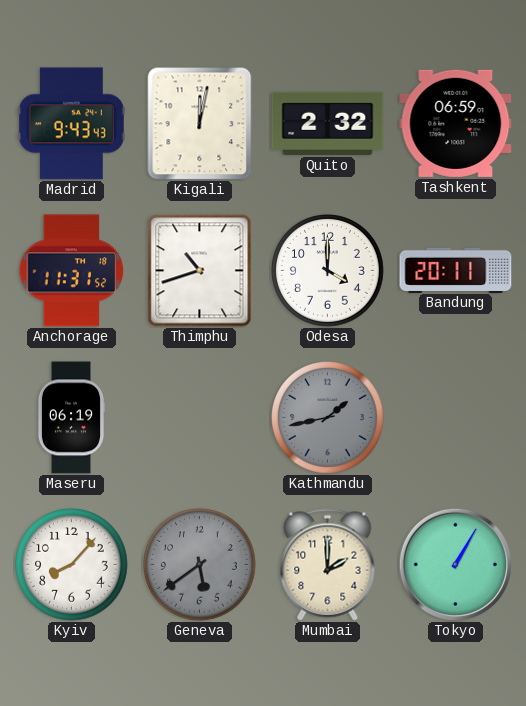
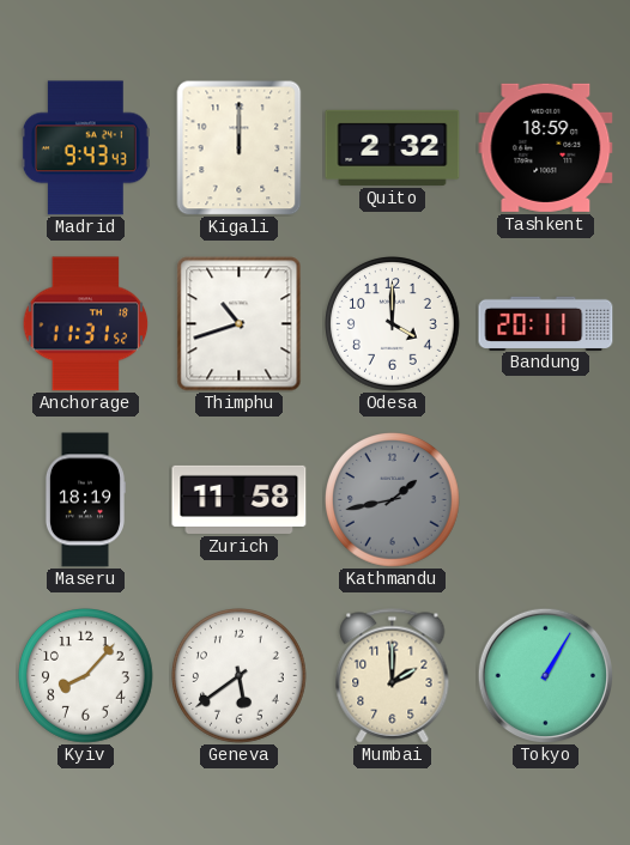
Kigali: 12:02 -> 12:00
Tashkent: 06:59 -> 18:59
Maseru: 06:19 -> 18:19
Zurich: none -> 11:58
Geneva dial: grey -> white
